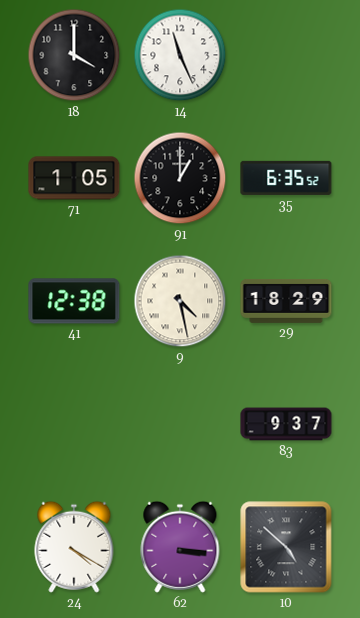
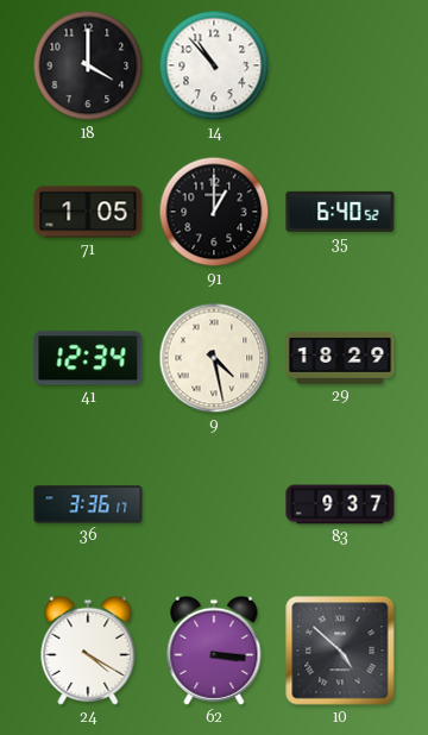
14: 11:26 -> 10:53
35: 6:35 -> 6:40
41: 12:38 -> 12:34
36: none -> 3:36
